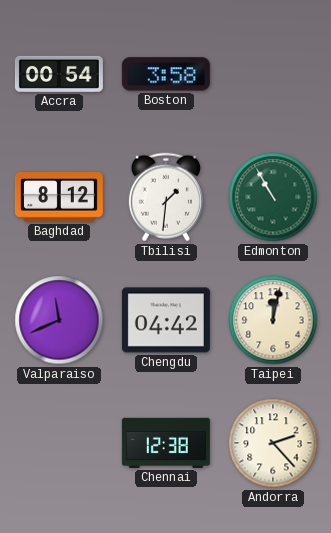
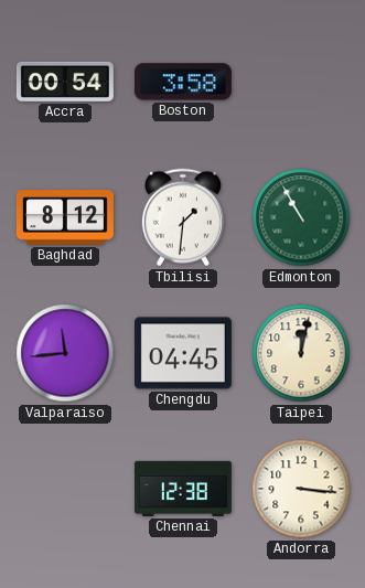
Valparaiso: 11:41 -> 11:44
Chengdu: 04:42 -> 04:45
Andorra: 2:23 -> 3:16
